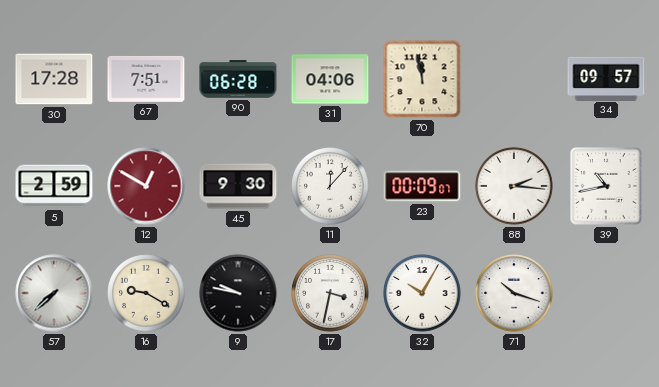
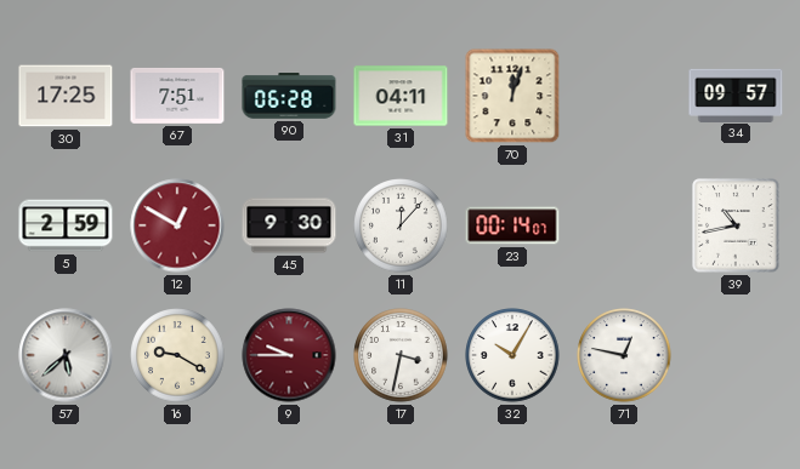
30: 17:28 -> 17:25
31: 04:06 -> 04:11
70: 11:58 -> 12:03
23: 00:09 -> 00:14
88: 2:16 -> none
57: 7:38 -> 5:38
9: 9:47 -> 9:45
9 dial: black -> burgundy
71: 10:18 -> 12:47
